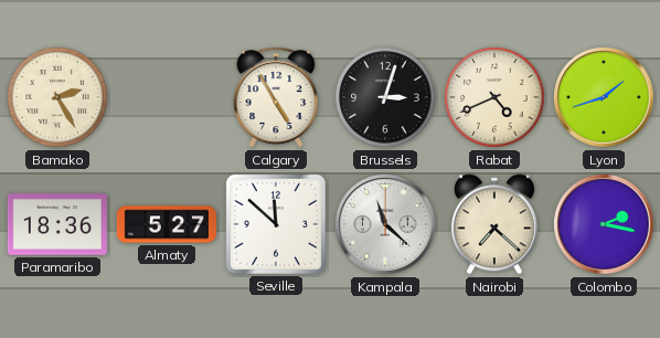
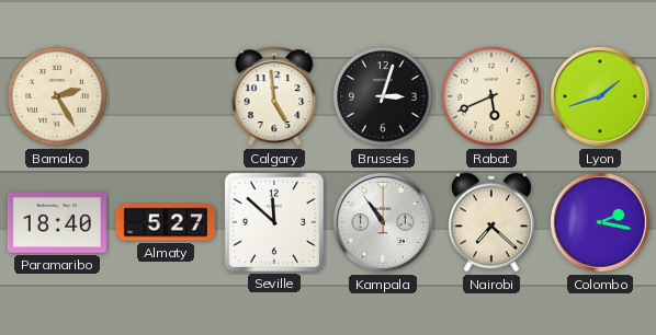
Calgary: 4:55 -> 4:59
Rabat: 4:41 -> 5:41
Paramaribo: 18:36 -> 18:40
Kampala: 11:22 -> 10:54
